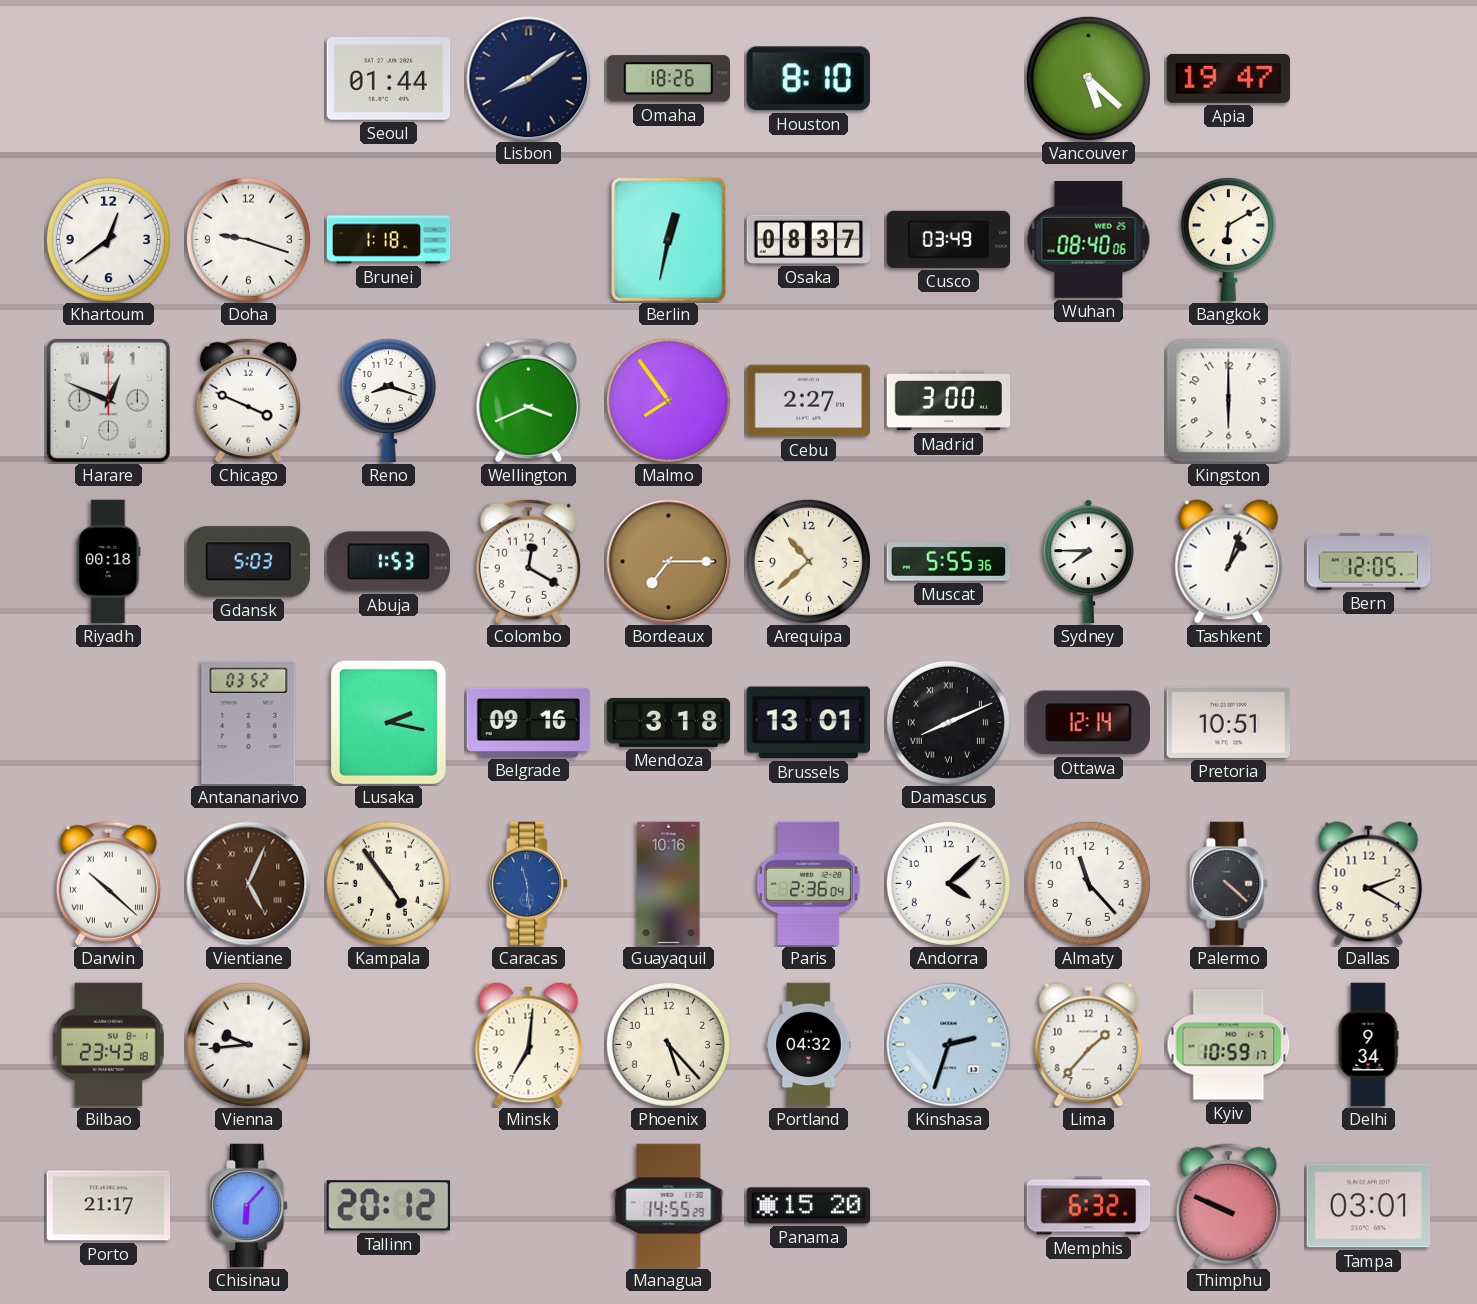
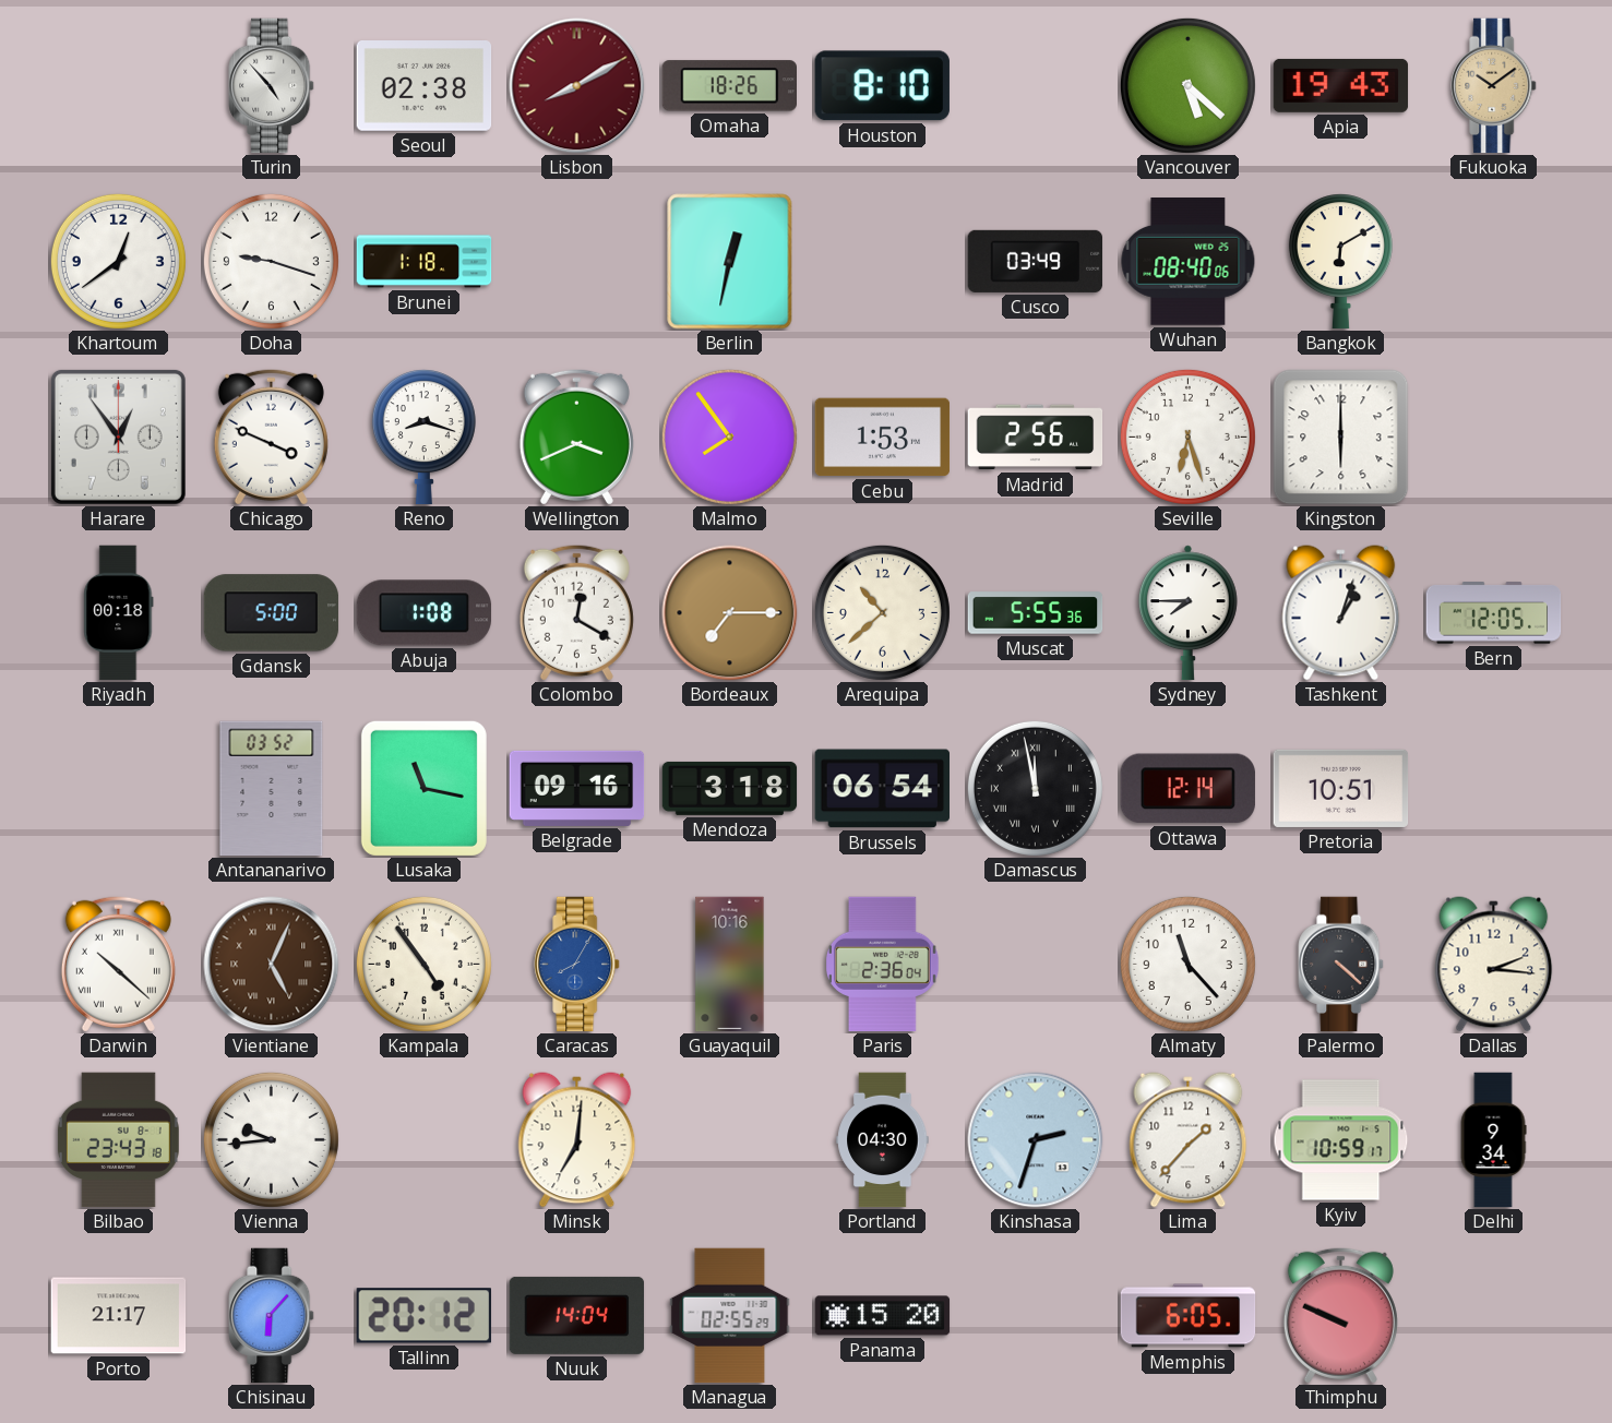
Turin: none -> 4:53
Seoul: 01:44 -> 02:38
Lisbon: 8:09 -> 8:10
Lisbon dial: navy -> burgundy
Apia: 19:47 -> 19:43
Fukuoka: none -> 10:09
Osaka: 08:37 -> none
Harare: 12:49 -> 12:54
Cebu: 2:27 -> 1:53
Madrid: 3:00 -> 2:56
Seville: none -> 6:27
Gdansk: 5:03 -> 5:00
Abuja: 1:53 -> 1:08
Lusaka: 2:17 -> 11:17
Brussels: 13:01 -> 06:54
Damascus: 8:11 -> 11:58
Caracas: 11:29 -> 8:05
Andorra: 4:08 -> none
Dallas: 2:20 -> 2:16
Phoenix: 5:23 -> none
Portland: 04:32 -> 04:30
Nuuk: none -> 14:04
Managua: 14:55 -> 02:55
Memphis: 6:32 -> 6:05
Tampa: 03:01 -> none
